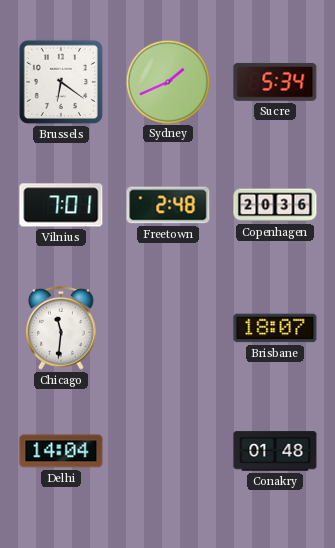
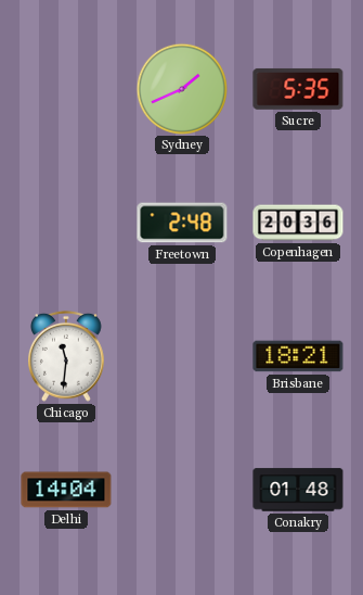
Brussels: 6:21 -> none
Sucre: 5:34 -> 5:35
Vilnius: 7:01 -> none
Brisbane: 18:07 -> 18:21
